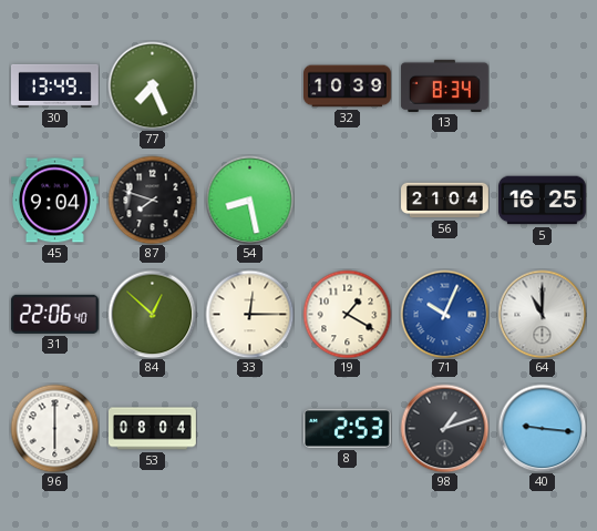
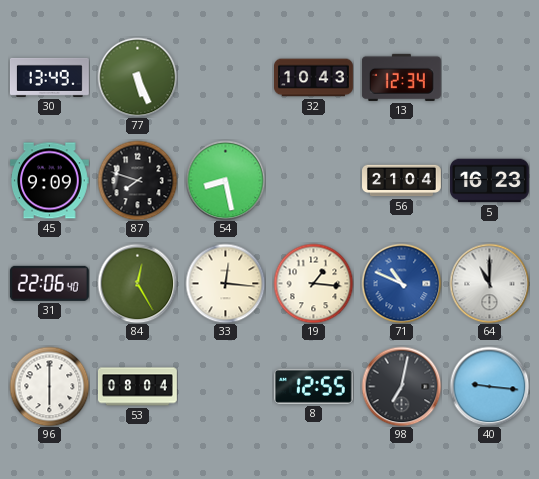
77: 7:26 -> 5:26
32: 10:39 -> 10:43
13: 8:34 -> 12:34
45: 9:04 -> 9:09
5: 16:25 -> 16:23
84: 12:52 -> 12:25
33: 12:15 -> 12:16
19: 1:20 -> 1:16
71: 10:04 -> 10:49
8: 2:53 -> 12:55
98: 1:12 -> 7:02
